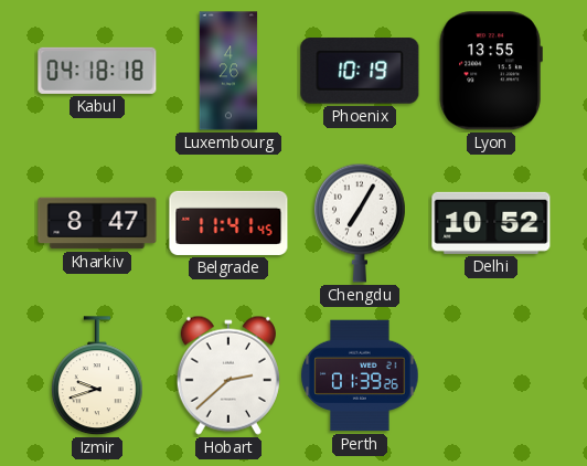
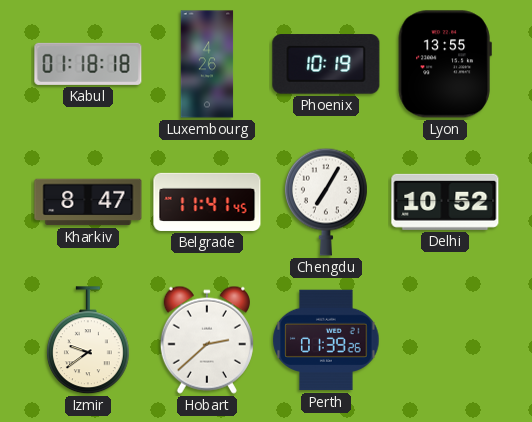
Kabul: 04:18 -> 01:18
Izmir: 9:42 -> 9:39
